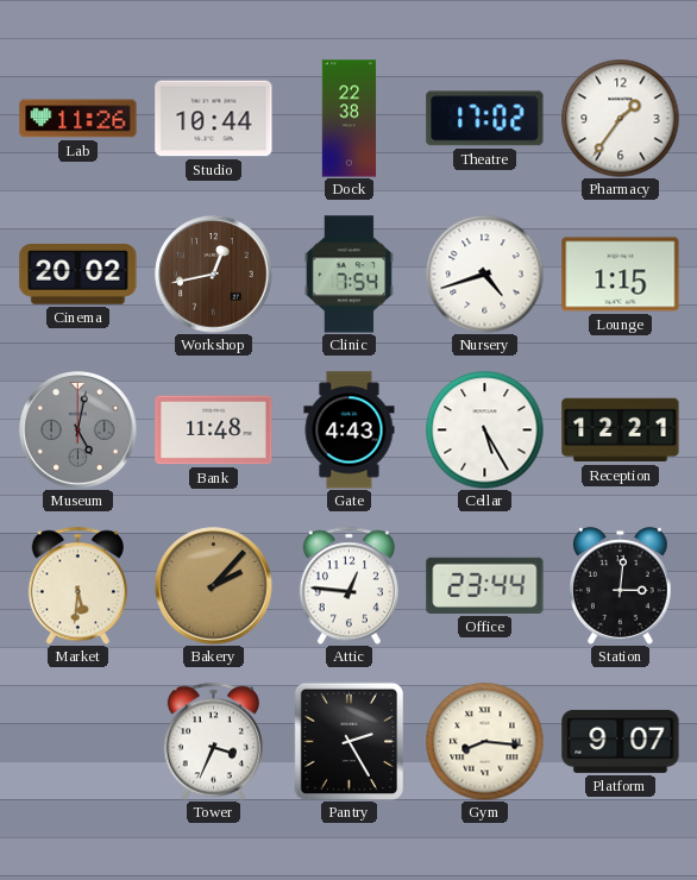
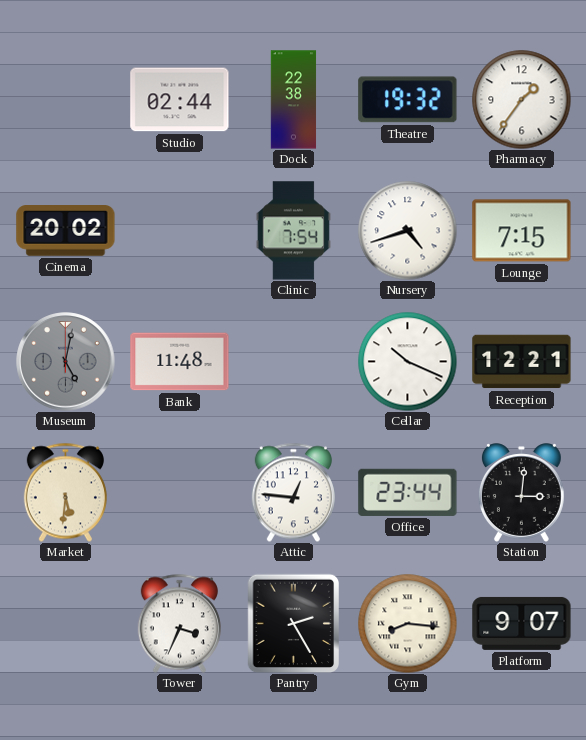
Lab: 11:26 -> none
Studio: 10:44 -> 02:44
Theatre: 17:02 -> 19:32
Workshop: 12:43 -> none
Lounge: 1:15 -> 7:15
Gate: 4:43 -> none
Cellar: 5:25 -> 10:19
Bakery: 2:07 -> none
